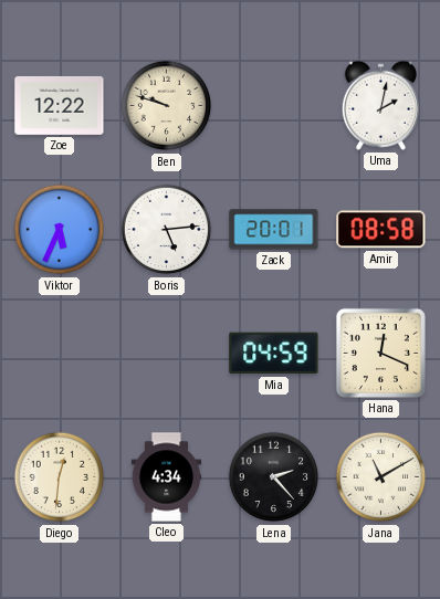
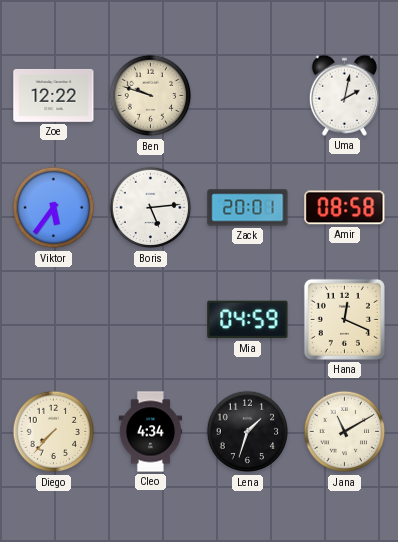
Viktor: 5:34 -> 5:36
Diego: 12:31 -> 7:37
Lena: 2:23 -> 1:33
